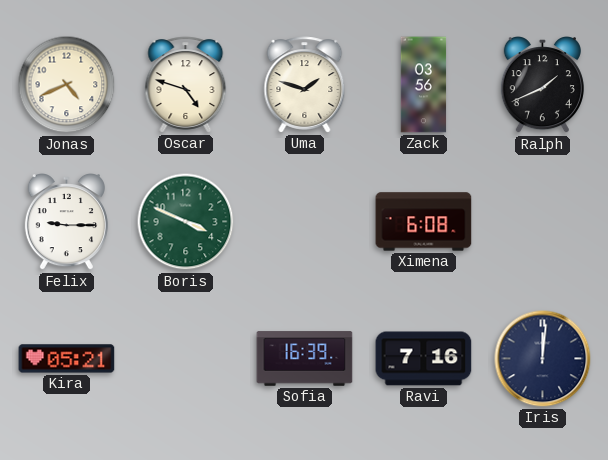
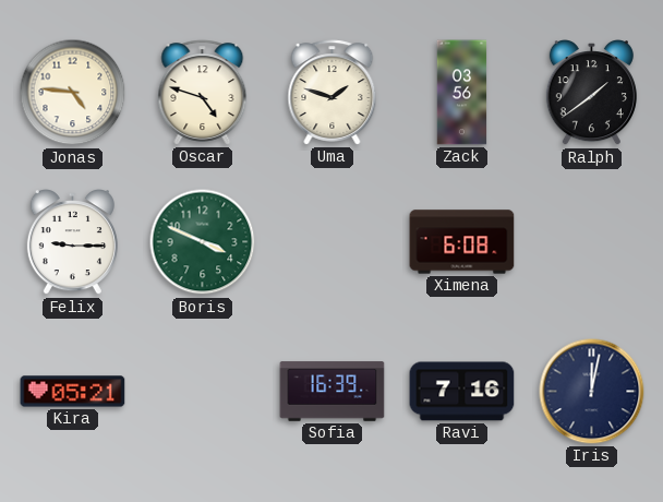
Jonas: 4:41 -> 4:46
Ralph: 1:41 -> 1:39
Iris: 12:01 -> 12:02
